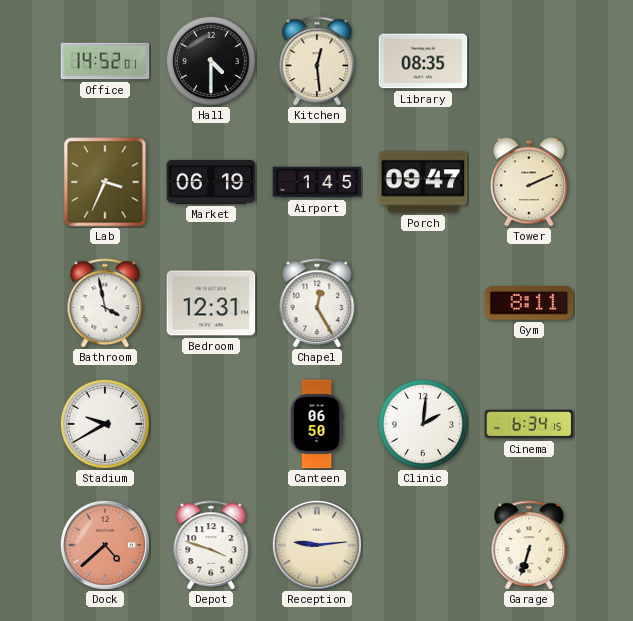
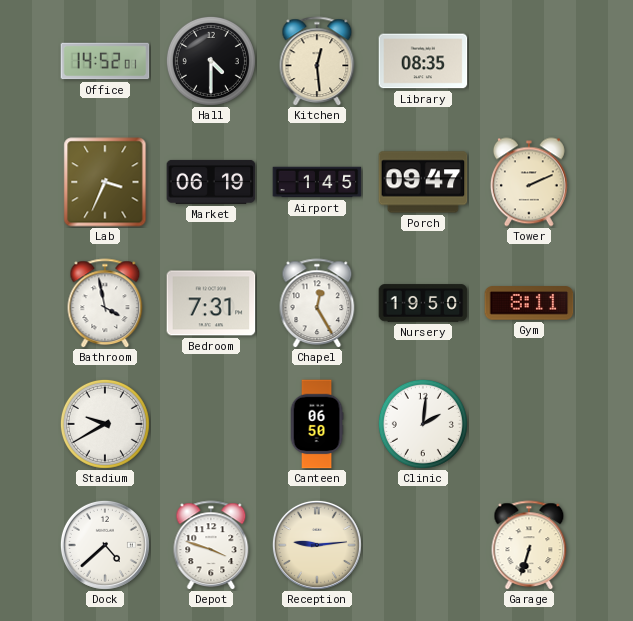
Bedroom: 12:31 -> 7:31
Nursery: none -> 19:50
Cinema: 6:34 -> none
Dock dial: salmon -> white
